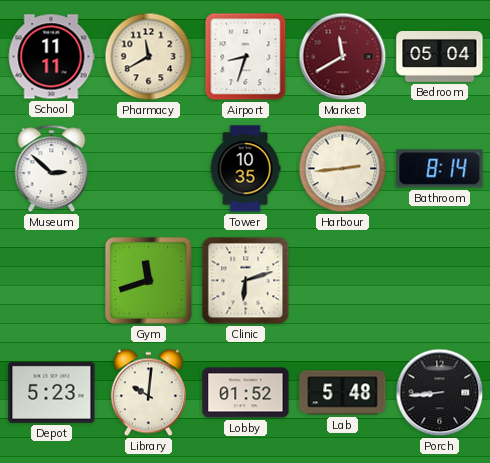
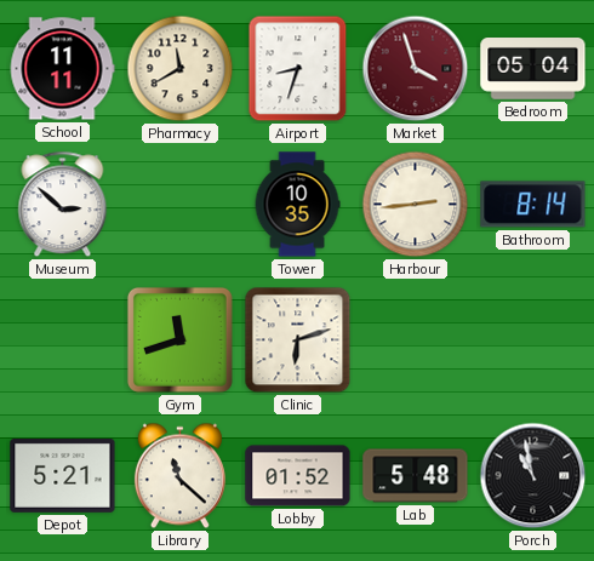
Market: 11:40 -> 3:57
Depot: 5:23 -> 5:21
Library: 10:01 -> 11:22
Porch: 8:44 -> 10:58
